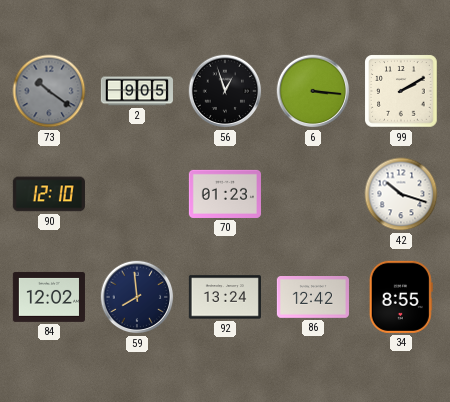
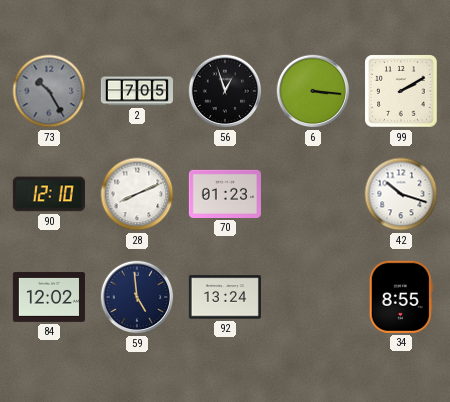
73: 10:21 -> 10:25
2: 9:05 -> 7:05
28: none -> 8:11
59: 7:59 -> 4:59
86: 12:42 -> none
